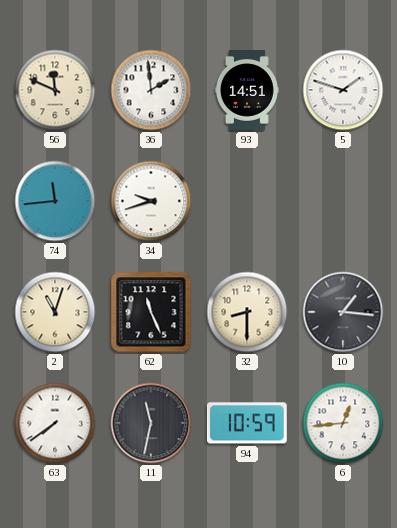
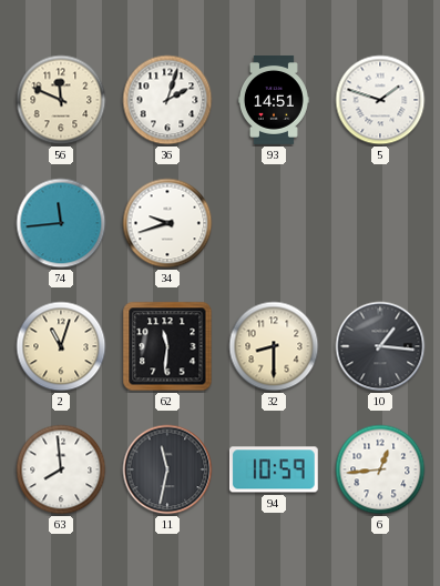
36: 1:59 -> 2:03
62: 11:26 -> 11:31
63: 7:39 -> 7:59
